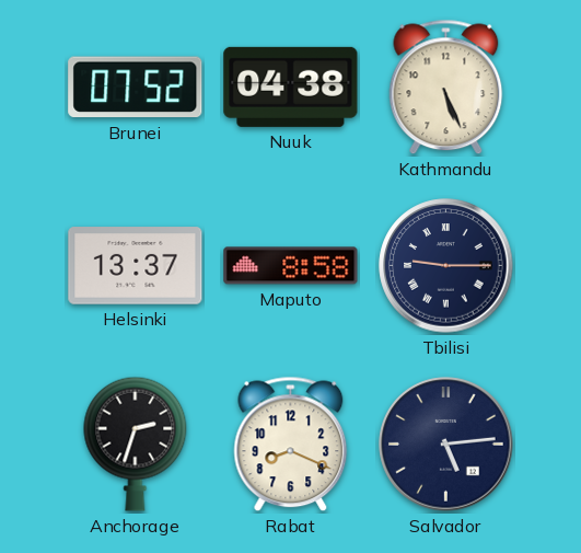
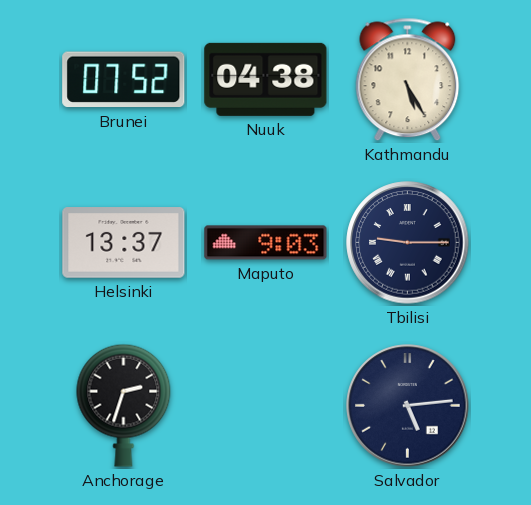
Kathmandu: 5:26 -> 5:25
Maputo: 8:58 -> 9:03
Rabat: 8:19 -> none
